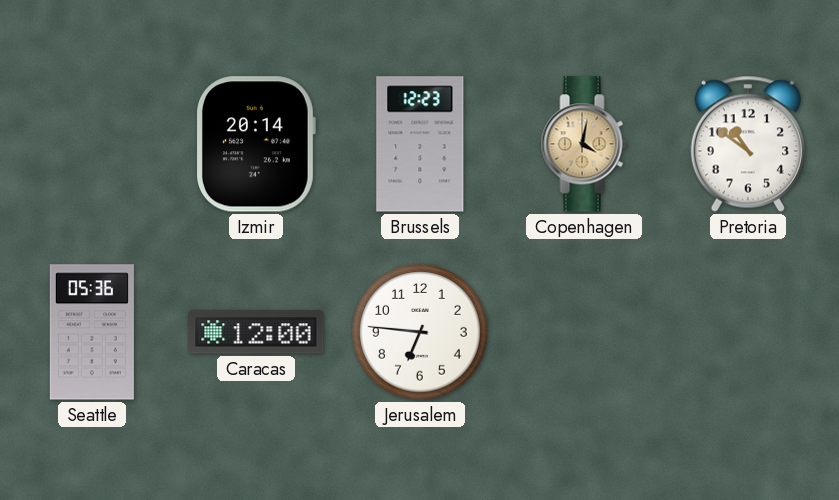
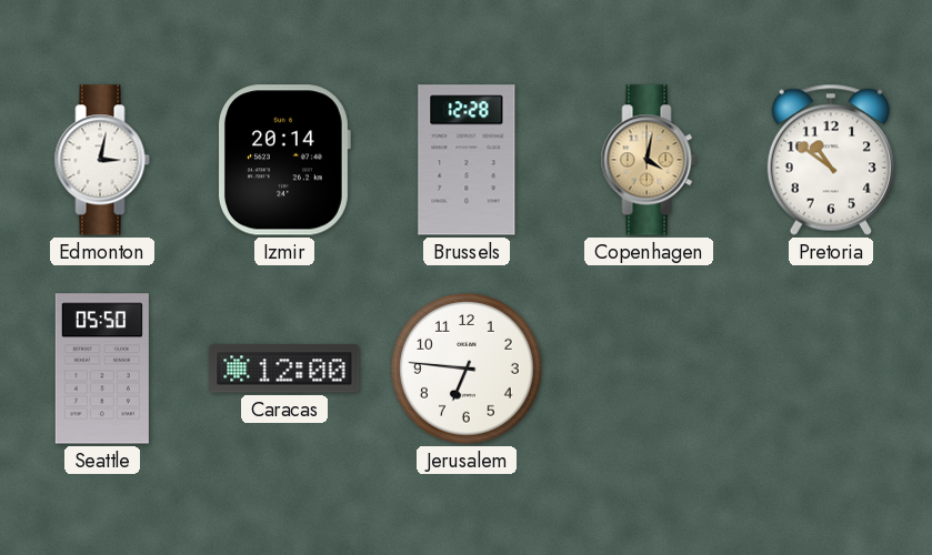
Edmonton: none -> 3:02
Brussels: 12:23 -> 12:28
Seattle: 05:36 -> 05:50
